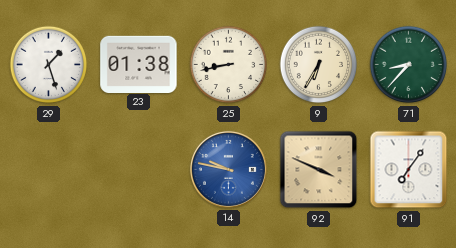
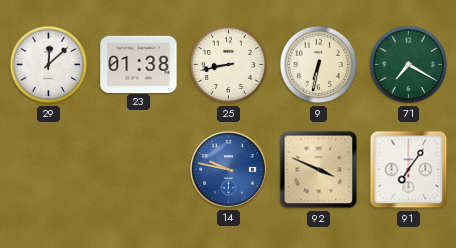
29: 1:27 -> 12:08
9: 6:35 -> 6:32
71: 8:37 -> 7:20
